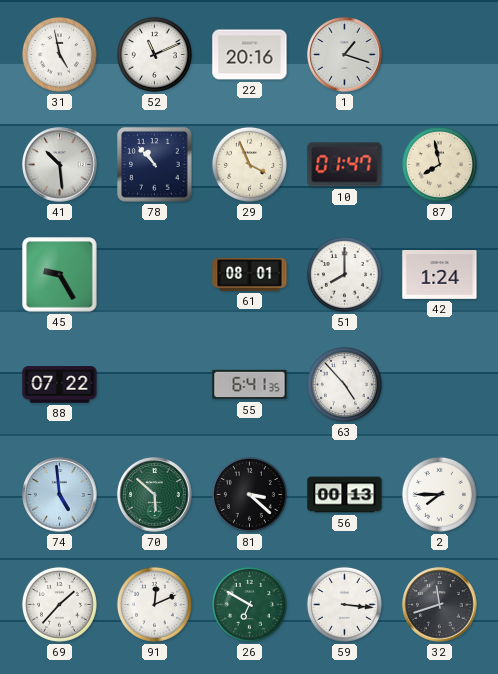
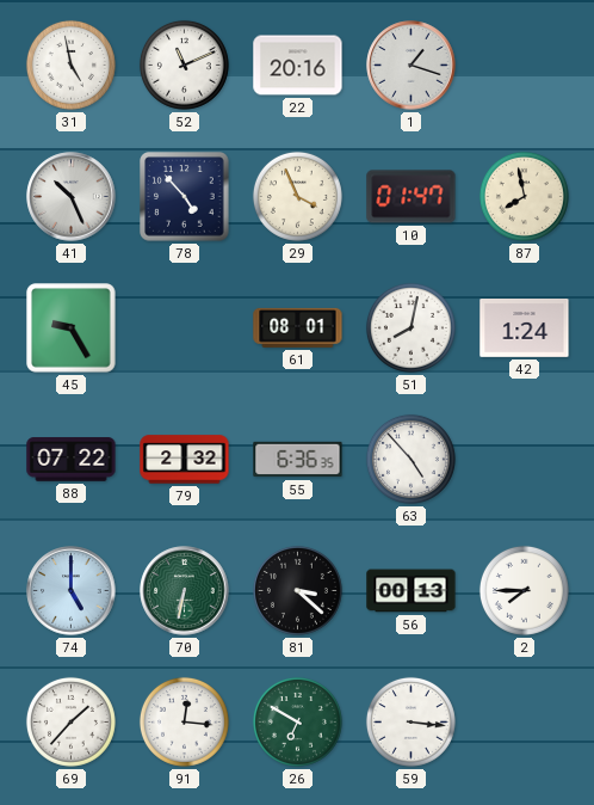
41: 10:29 -> 10:26
78: 10:53 -> 4:53
51: 8:00 -> 8:02
79: none -> 2:32
55: 6:41 -> 6:36
74: 4:59 -> 5:00
70: 5:52 -> 6:32
91: 12:11 -> 12:16
32: 11:42 -> none
